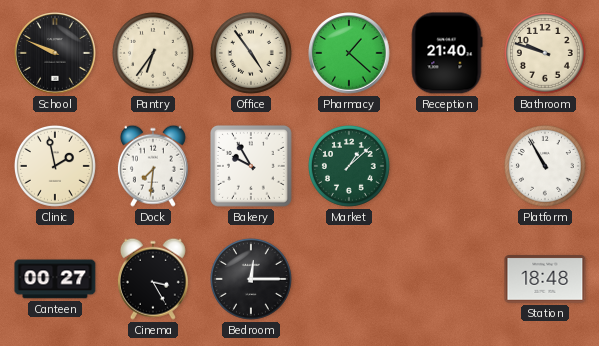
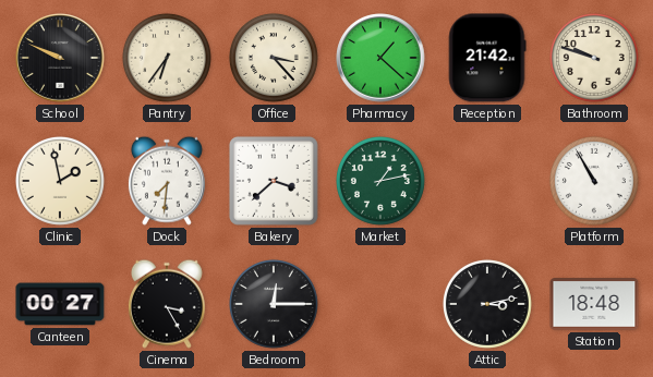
Office: 4:54 -> 3:23
Reception: 21:40 -> 21:42
Bakery: 9:55 -> 3:38
Market: 1:08 -> 1:13
Attic: none -> 3:13
